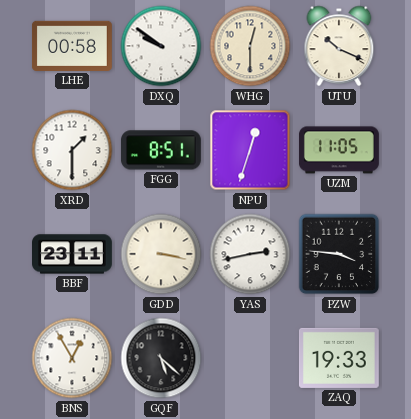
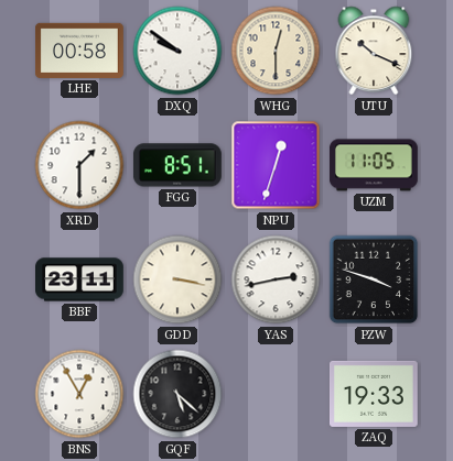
PZW: 3:46 -> 3:48
